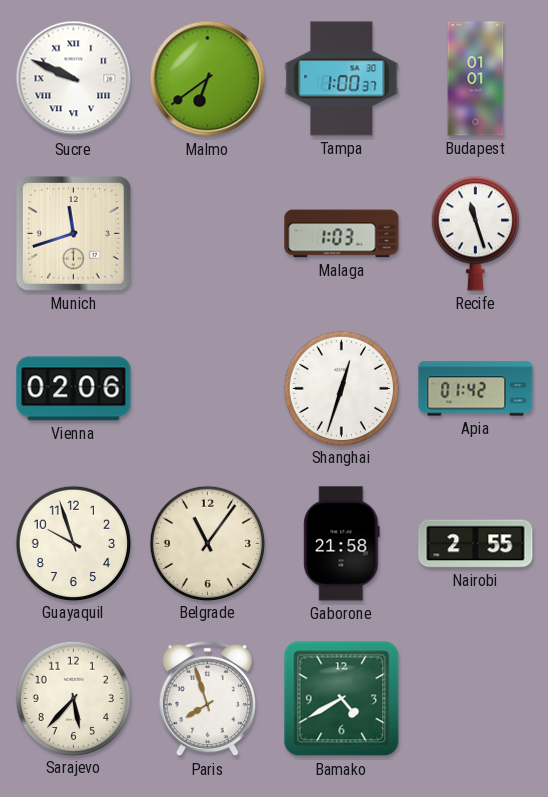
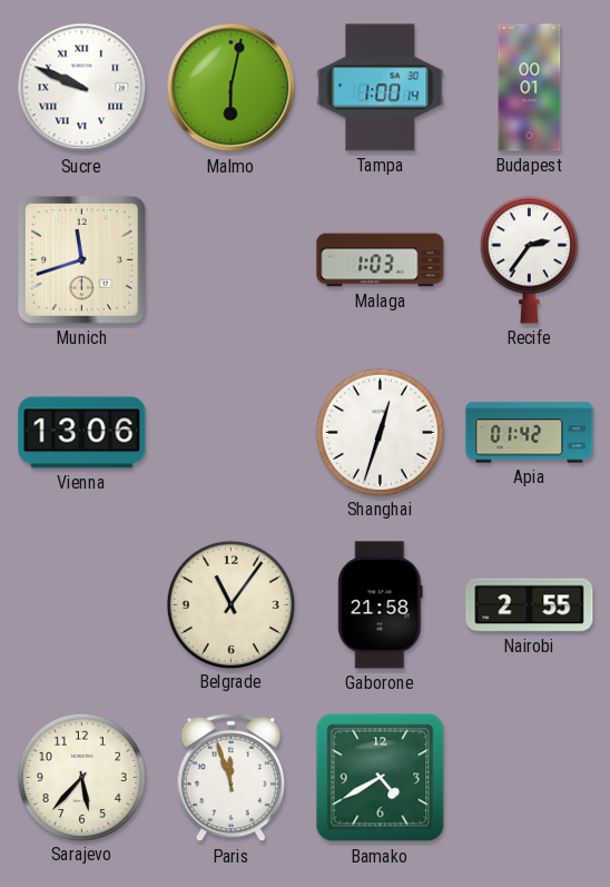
Malmo: 6:39 -> 6:02
Tampa: 1:00:37 -> 1:00:14
Budapest: 01:01 -> 00:01
Recife: 11:27 -> 2:36
Vienna: 02:06 -> 13:06
Guayaquil: 9:57 -> none
Paris: 7:57 -> 11:57
